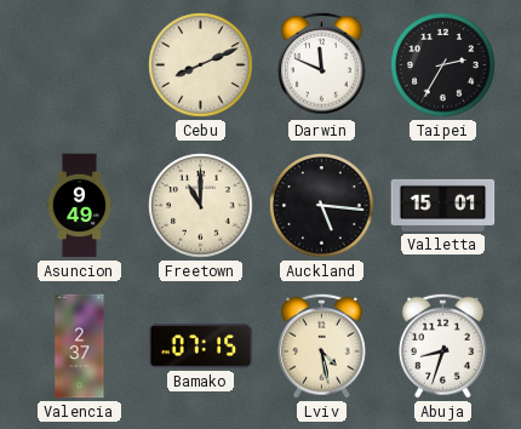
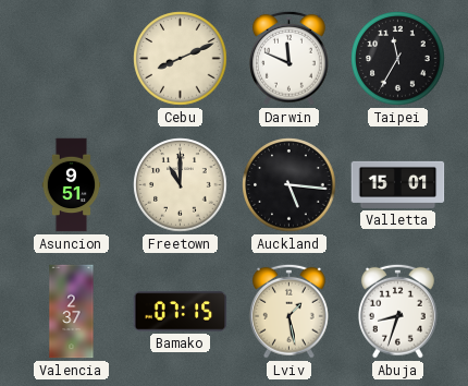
Taipei: 2:35 -> 11:35
Asuncion: 9:49 -> 9:51
Lviv: 4:28 -> 1:28
